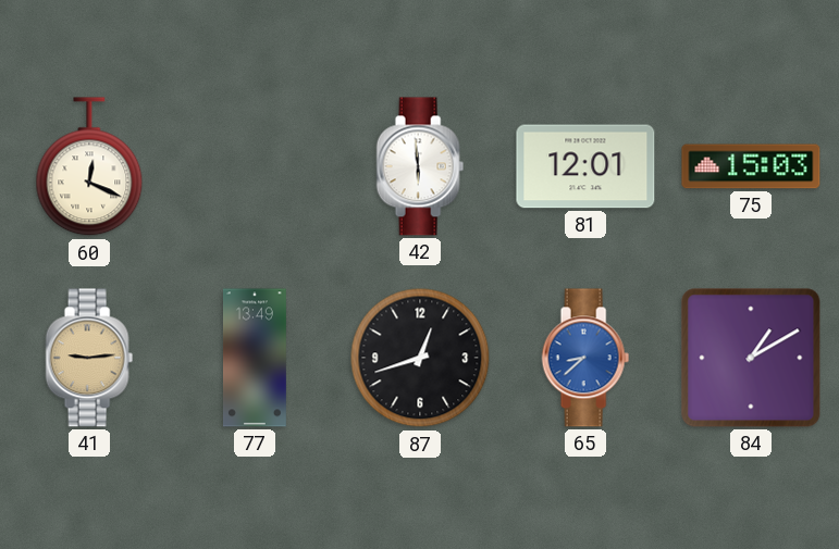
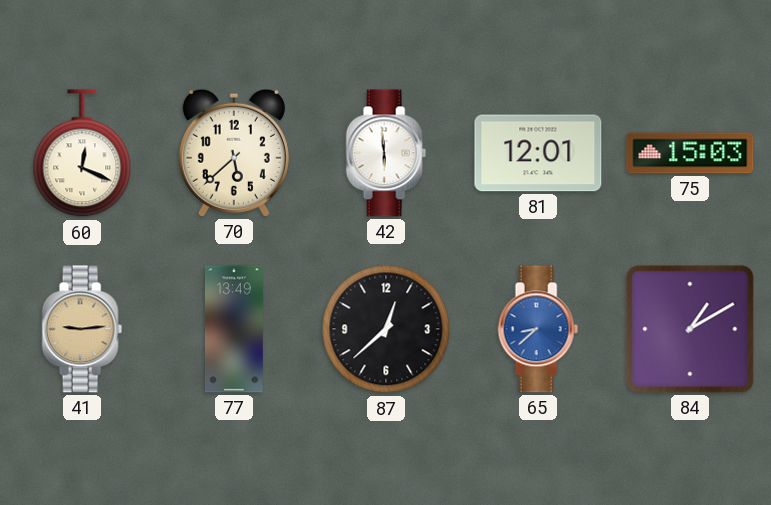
70: none -> 5:38
87: 12:42 -> 12:38
